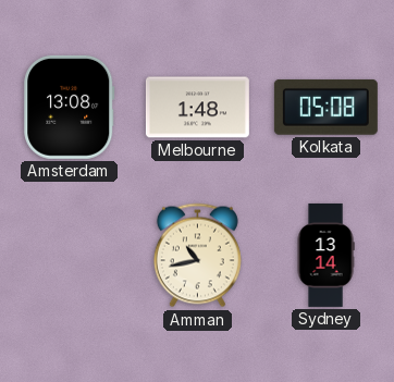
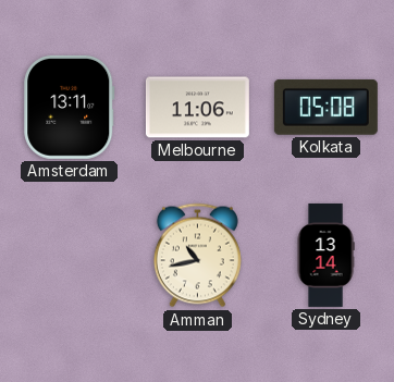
Amsterdam: 13:08 -> 13:11
Melbourne: 1:48 -> 11:06
